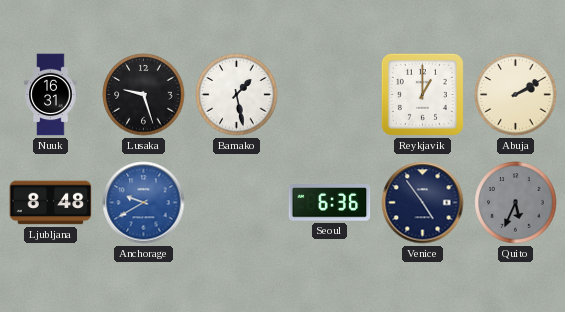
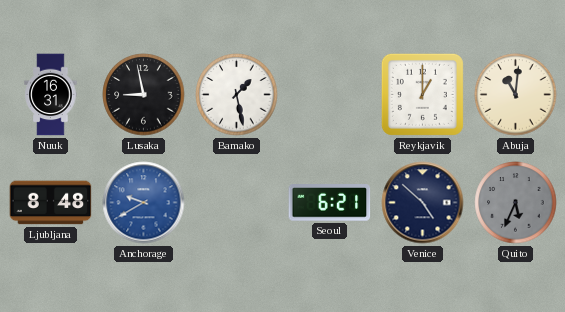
Lusaka: 9:27 -> 8:58
Abuja: 2:10 -> 11:01
Seoul: 6:36 -> 6:21
Venice: 4:54 -> 4:52
